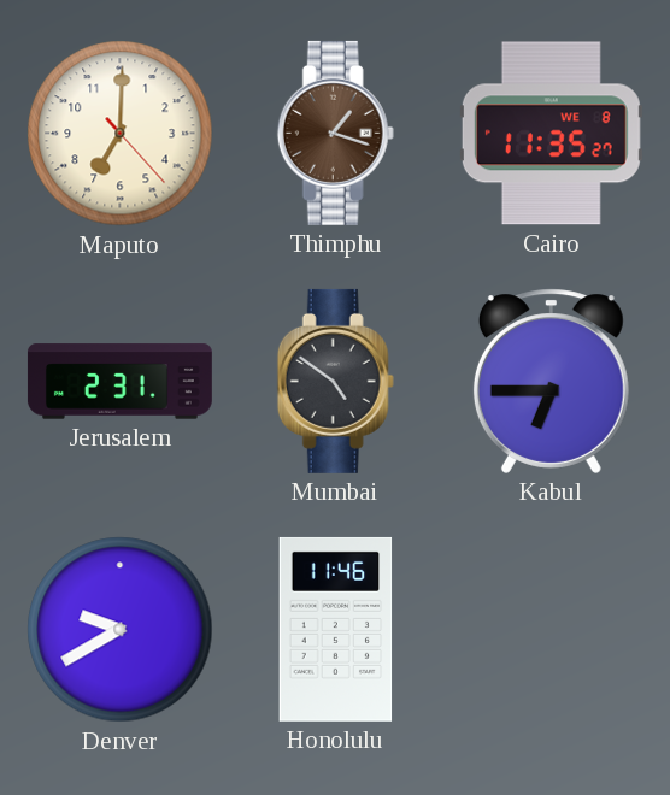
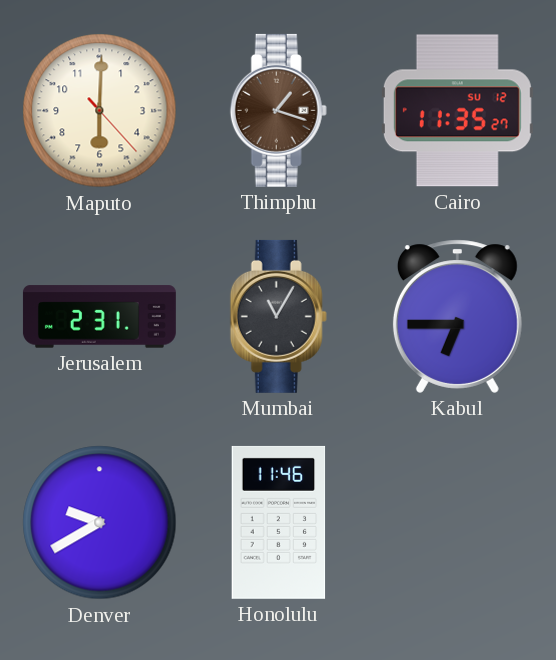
Maputo: 7:00 -> 6:00
Cairo date: WE 8 -> SU 12
Mumbai: 4:51 -> 11:05
